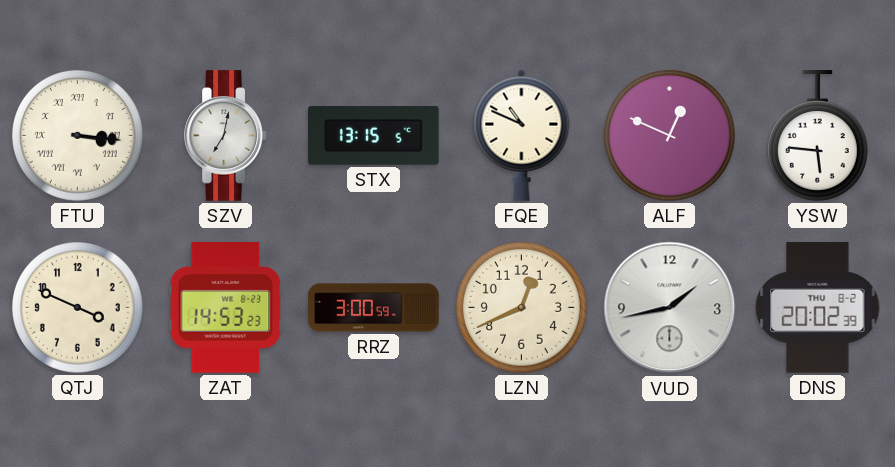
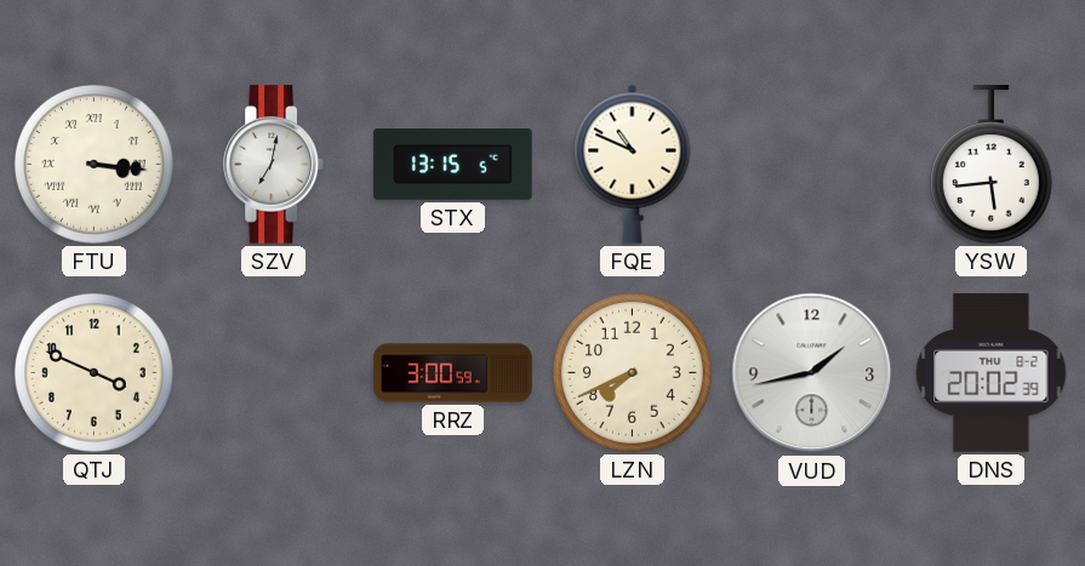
ALF: 12:49 -> none
YSW: 5:46 -> 5:44
ZAT: 14:53 -> none
LZN: 12:41 -> 7:41
